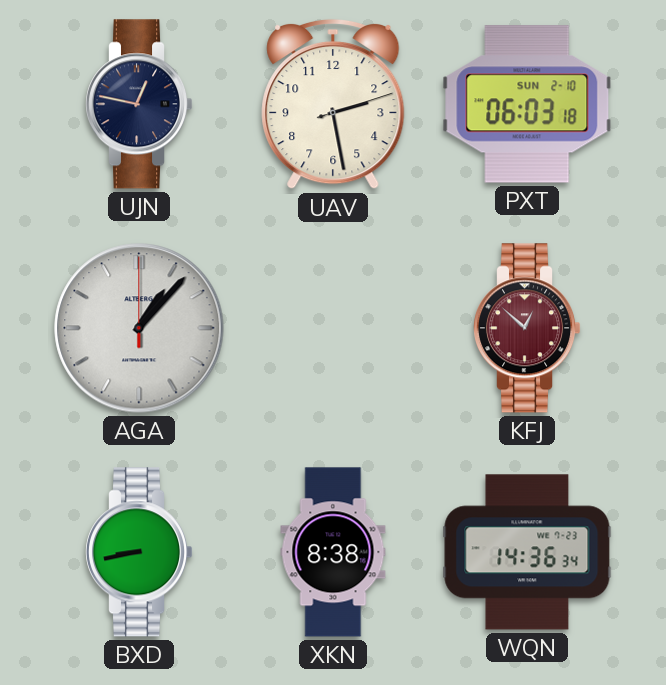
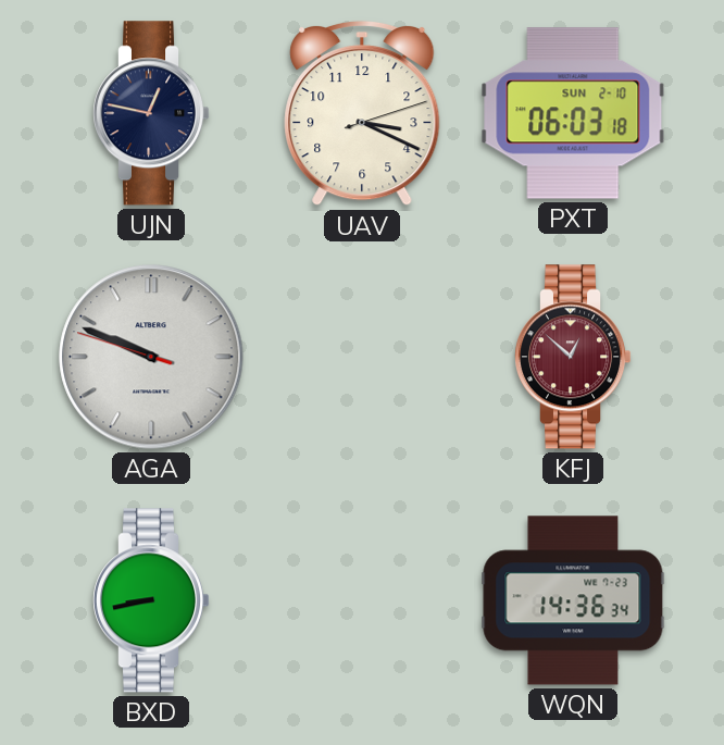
UAV: 2:28 -> 3:19
AGA: 1:07 -> 9:48
XKN: 8:38 -> none
